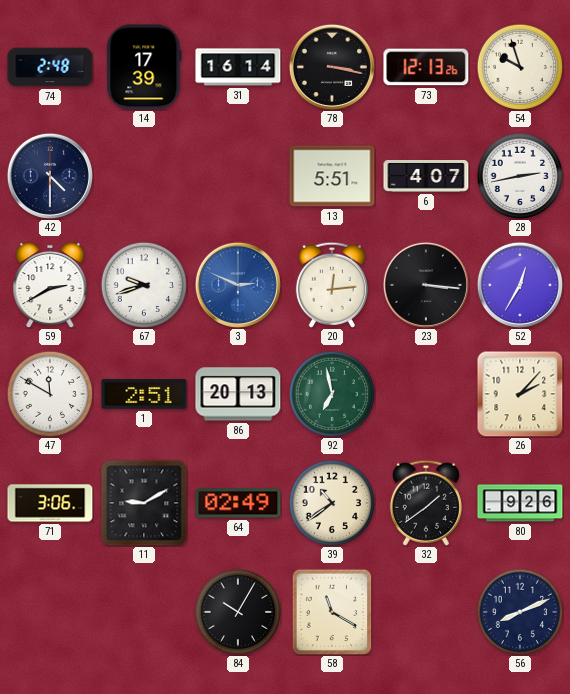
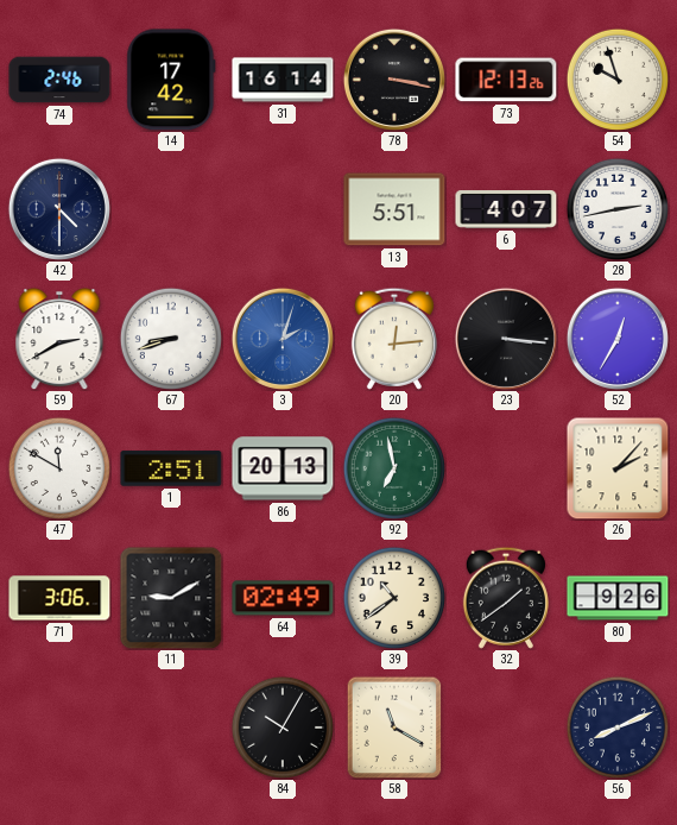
74: 2:48 -> 2:46
14: 17:39 -> 17:42
67: 9:42 -> 8:42
3: 2:49 -> 2:03
